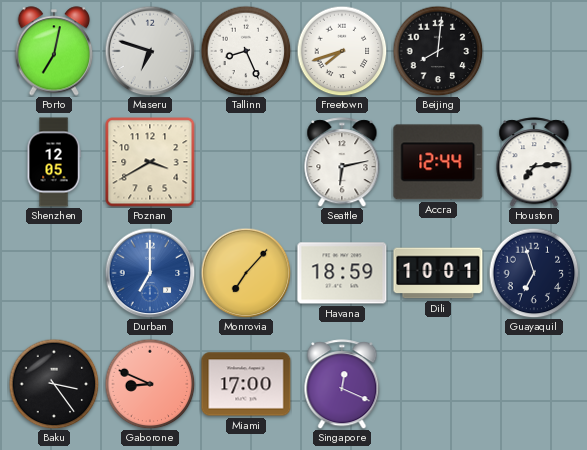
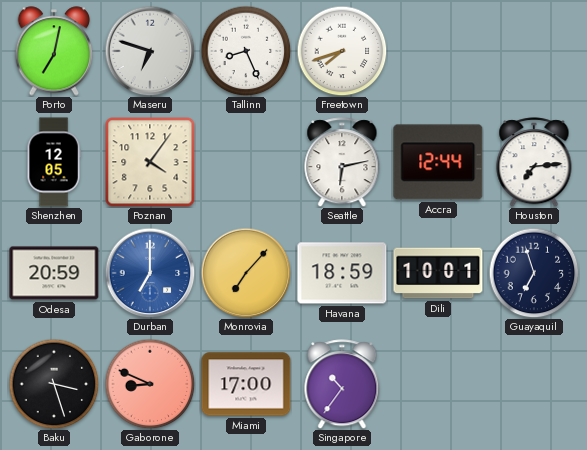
Beijing: 8:01 -> none
Poznan: 3:40 -> 4:06
Odesa: none -> 20:59
Baku: 3:24 -> 3:27
Singapore: 12:19 -> 10:36
